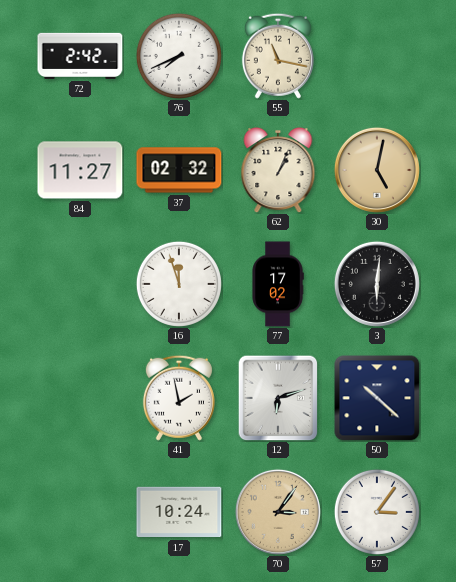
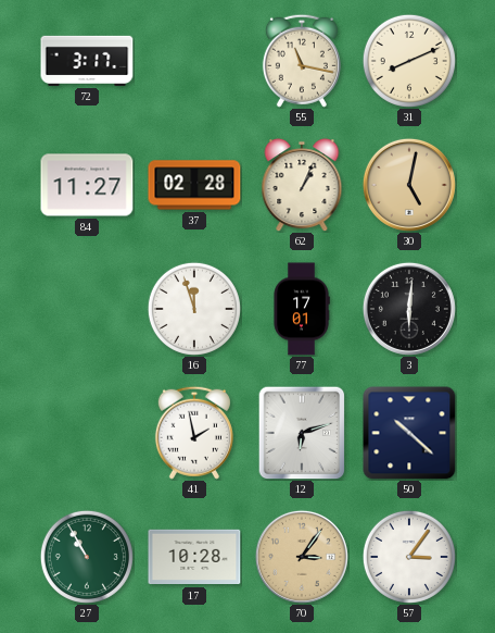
72: 2:42 -> 3:17
76: 7:41 -> none
31: none -> 8:11
37: 02:32 -> 02:28
77: 17:02 -> 17:01
27: none -> 10:55
17: 10:24 -> 10:28
